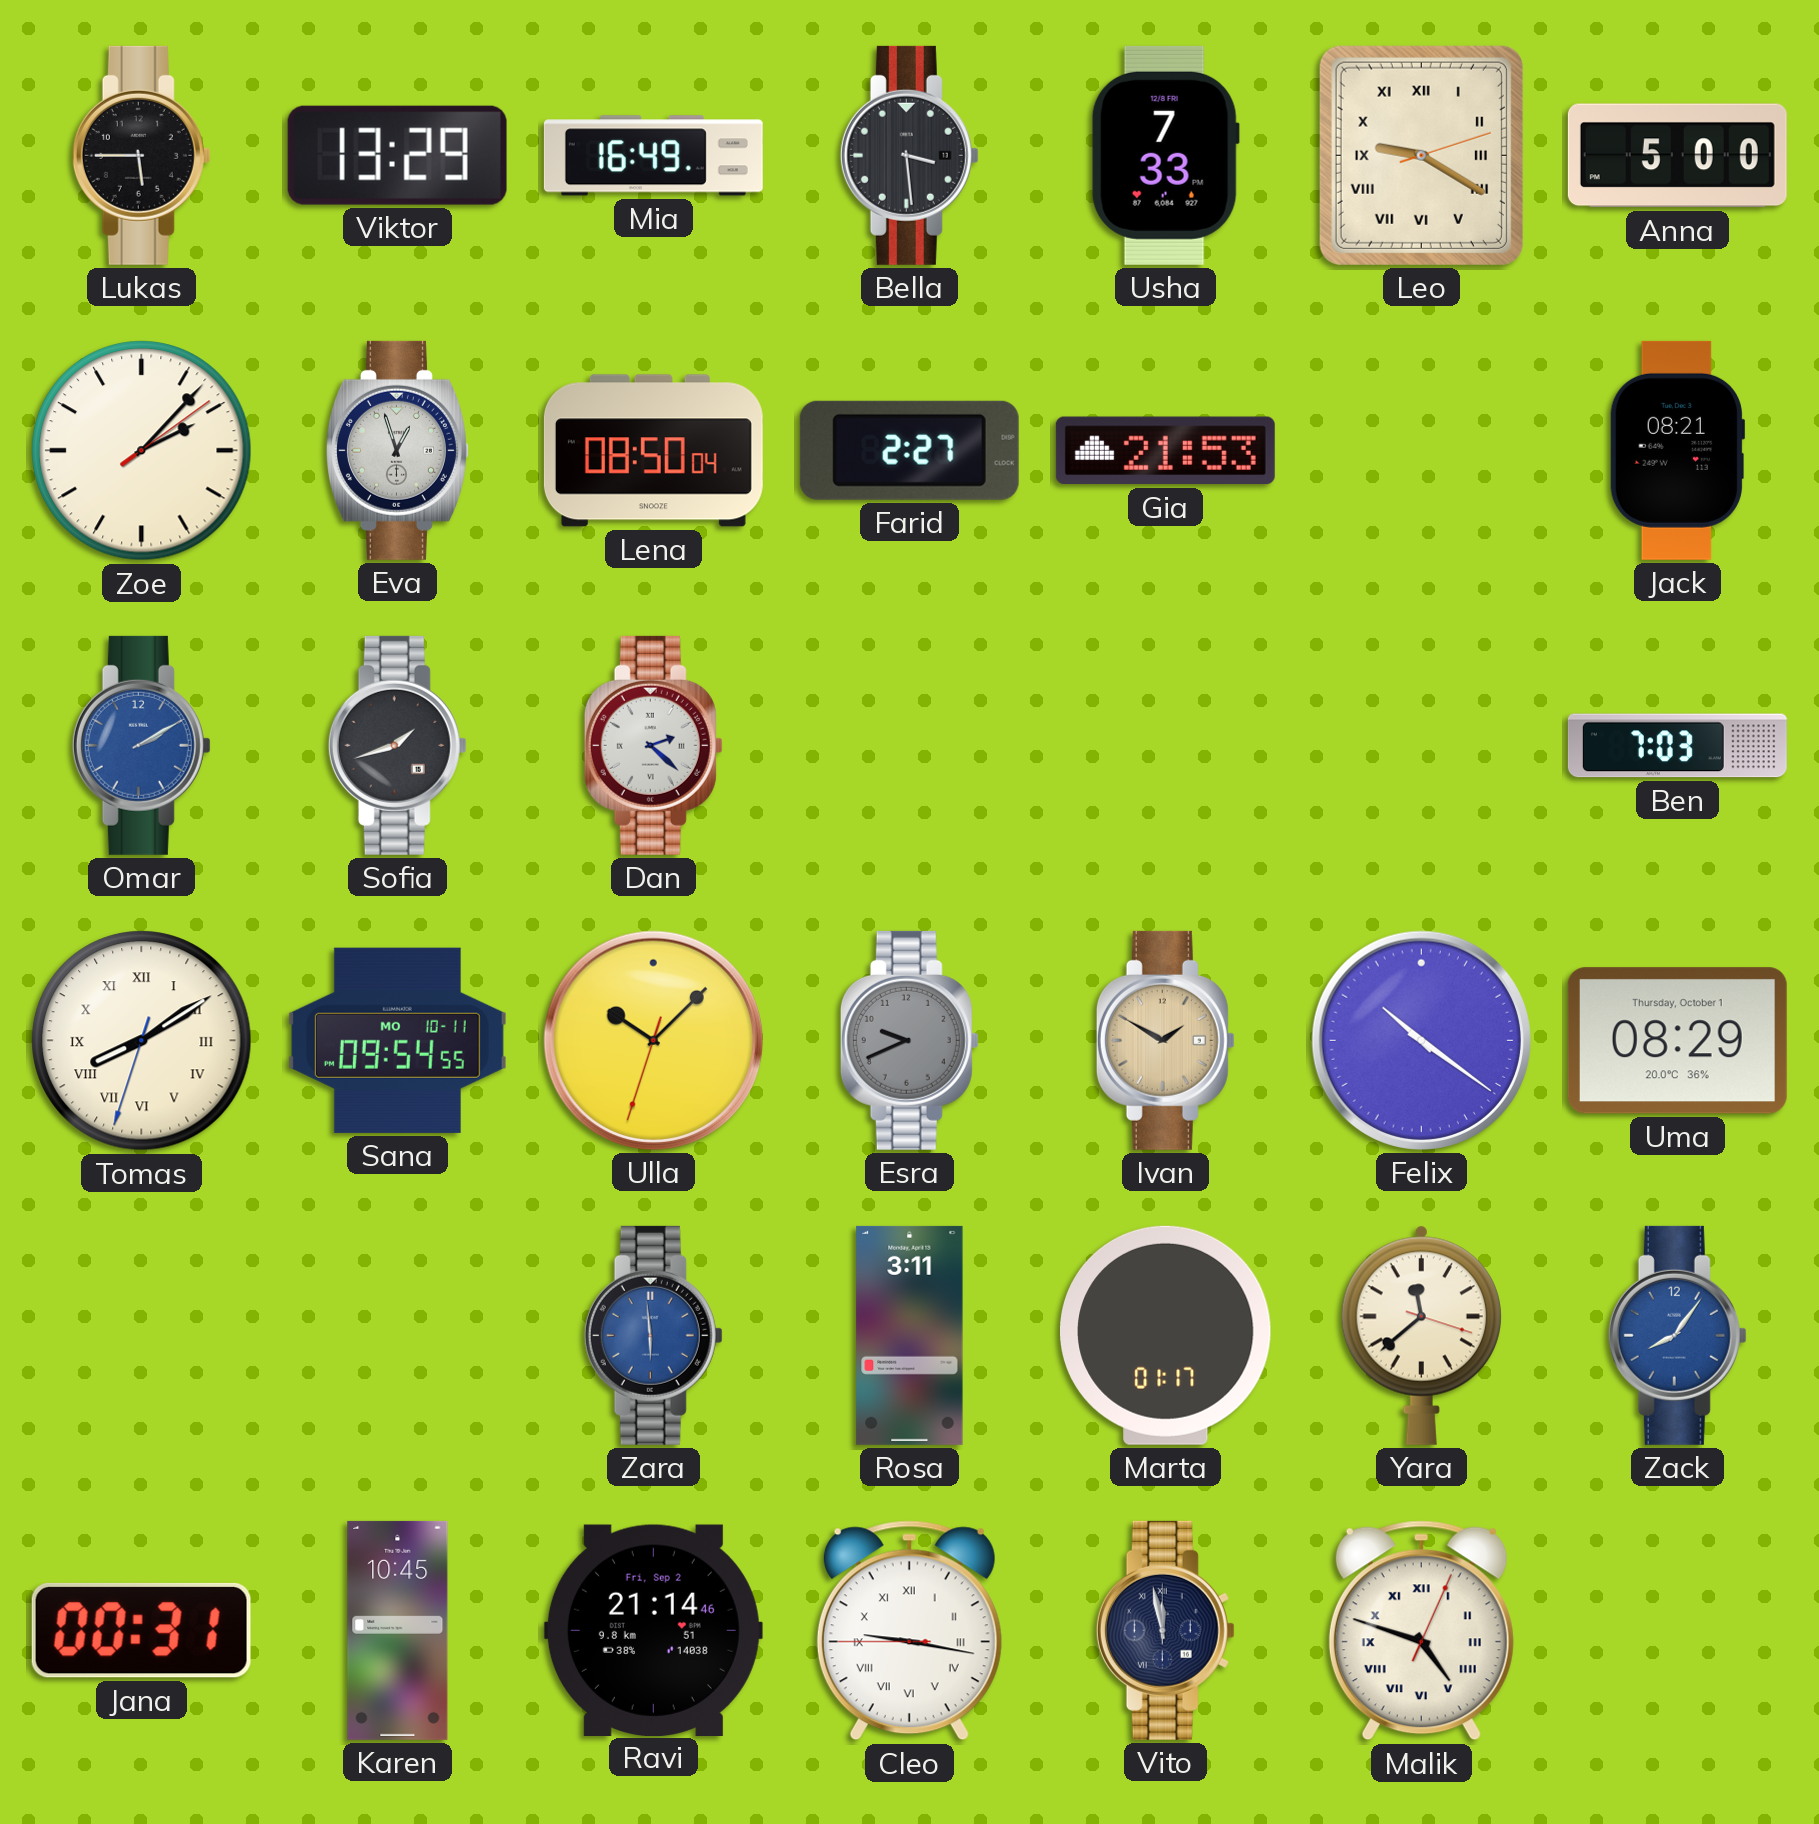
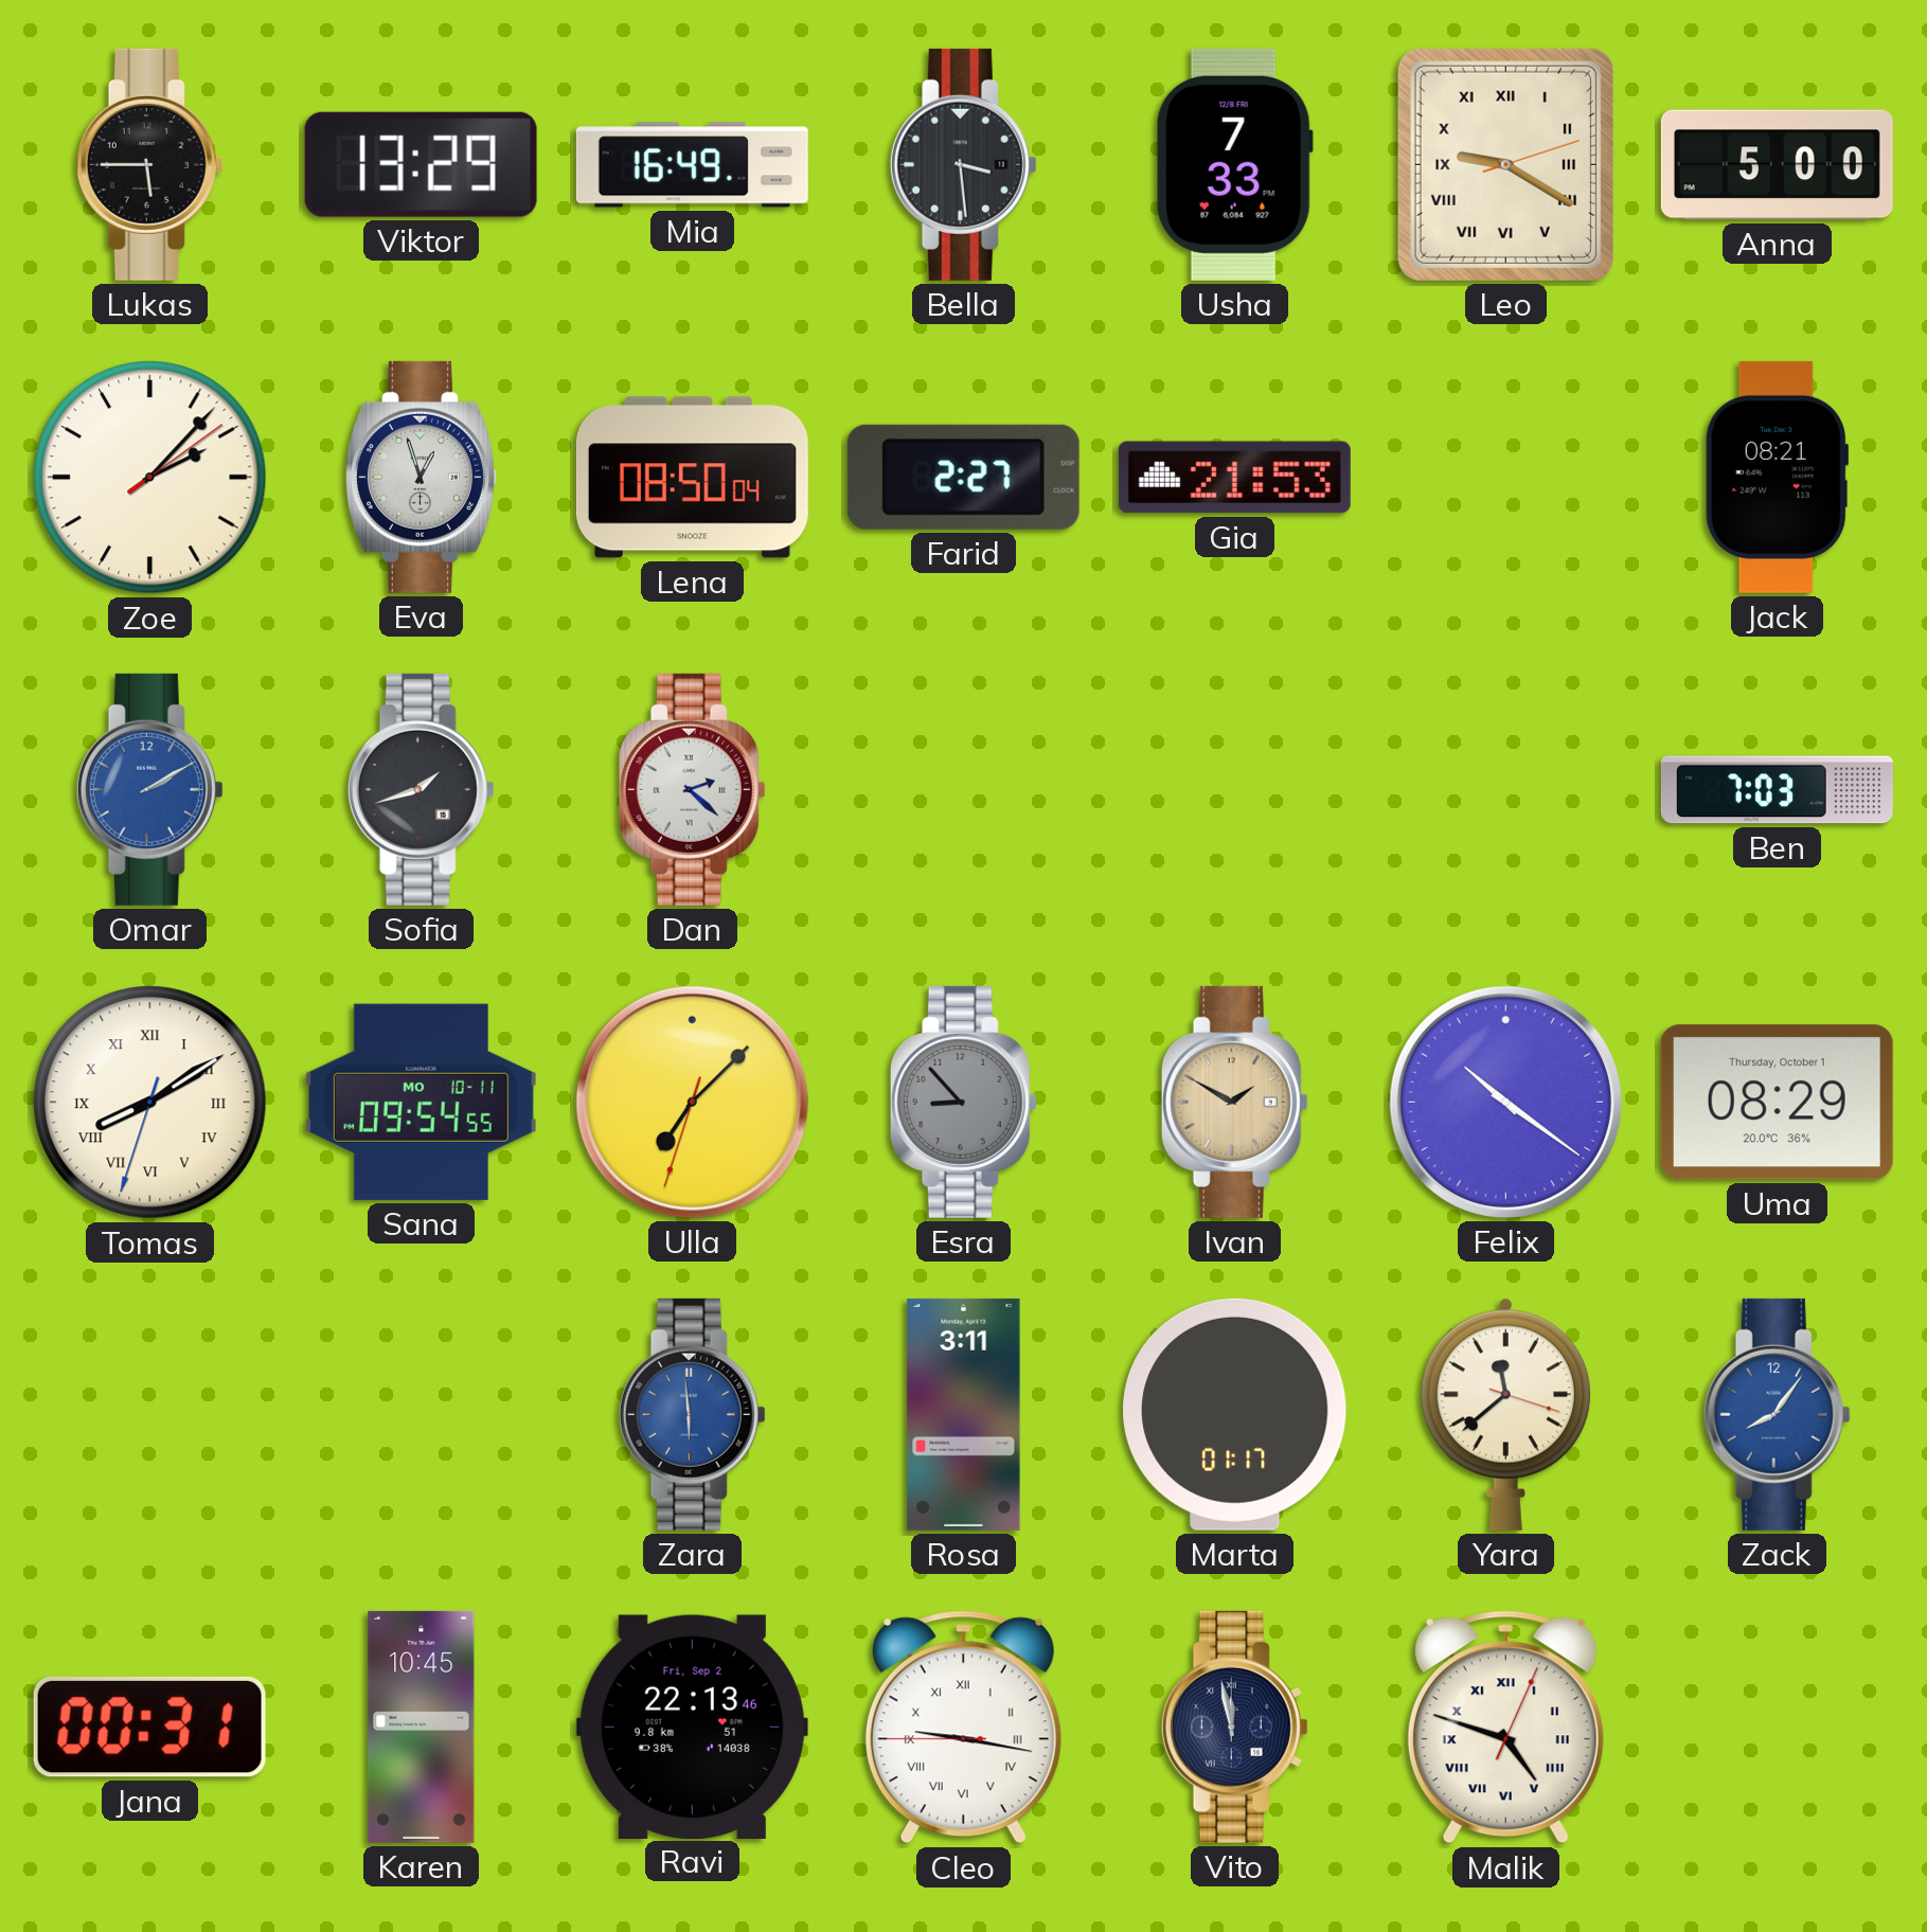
Ulla: 10:07 -> 7:07
Esra: 9:41 -> 8:53
Ravi: 21:14 -> 22:13
